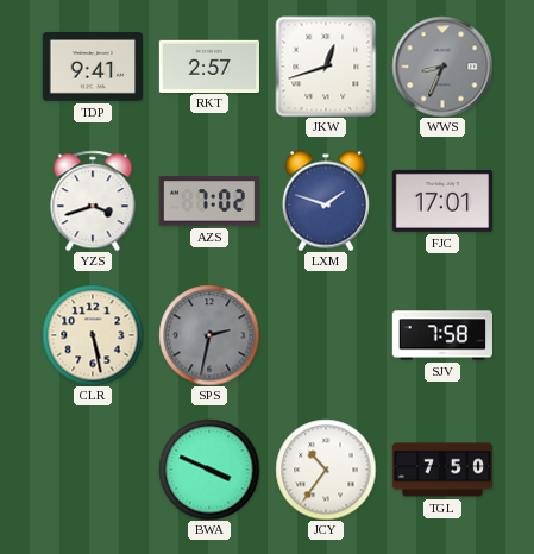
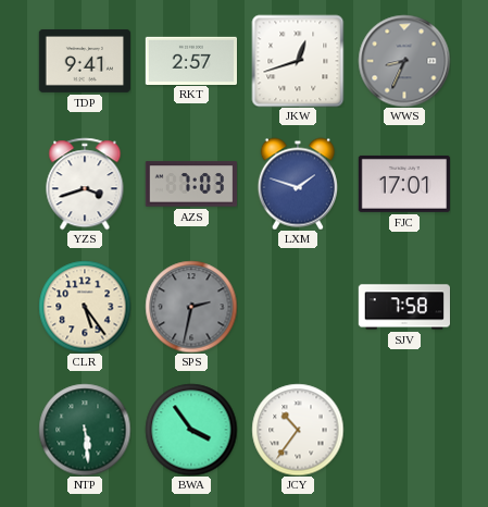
AZS: 7:02 -> 7:03
CLR: 5:28 -> 5:24
NTP: none -> 5:29
BWA: 3:49 -> 3:54
TGL: 7:50 -> none
